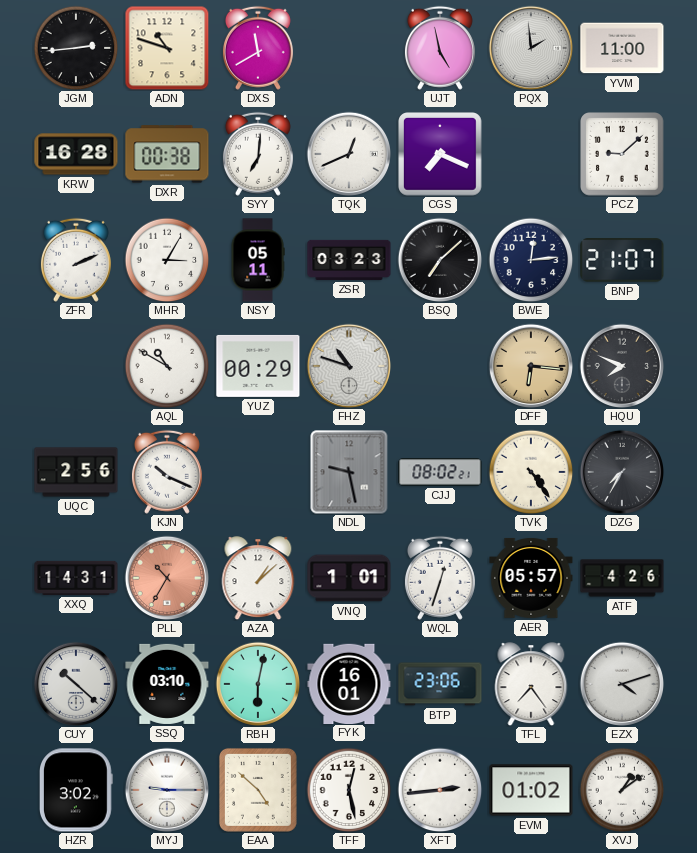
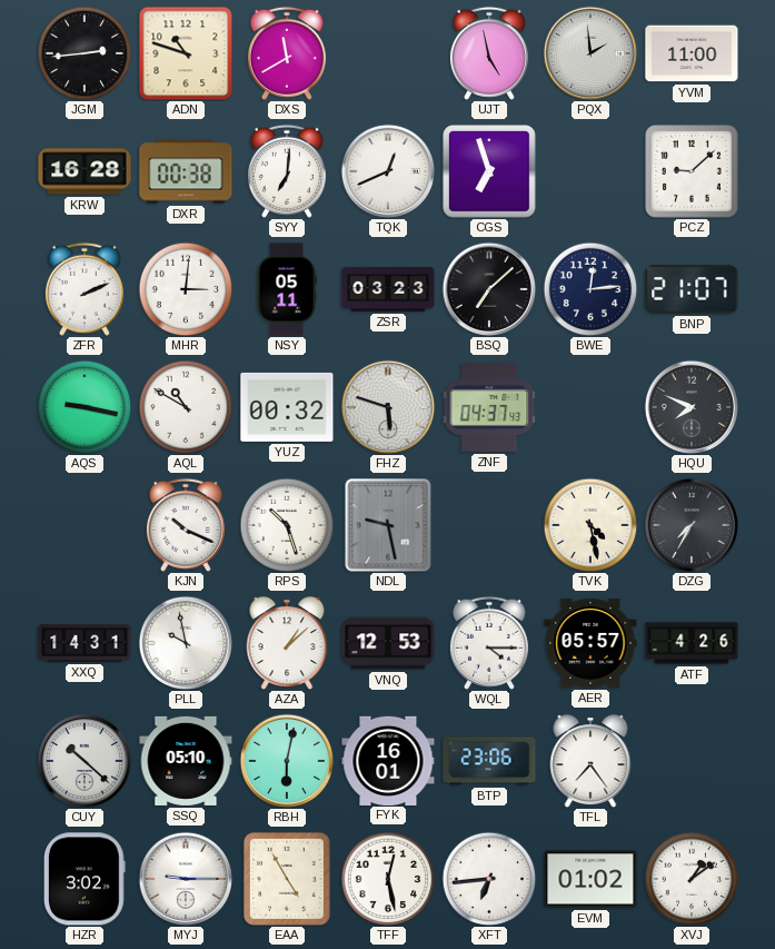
CGS: 7:19 -> 6:57
MHR: 3:05 -> 3:01
AQS: none -> 9:17
YUZ: 00:29 -> 00:32
FHZ: 10:48 -> 5:48
ZNF: none -> 04:37
DFF: 6:16 -> none
UQC: 2:56 -> none
RPS: none -> 10:27
CJJ: 08:02 -> none
TVK: 4:24 -> 4:28
PLL: 10:35 -> 9:58
PLL dial: salmon -> white
VNQ: 1:01 -> 12:53
WQL: 12:33 -> 4:15
SSQ: 03:10 -> 05:10
EZX: 4:12 -> none
EAA: 4:52 -> 4:55
XFT: 2:44 -> 6:44
